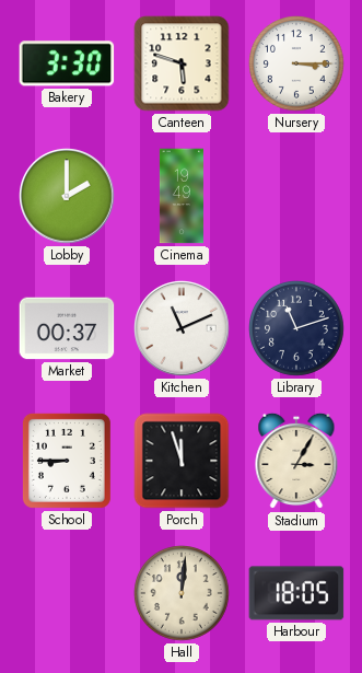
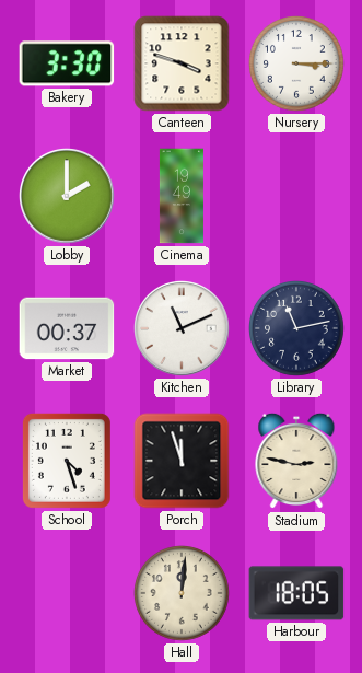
Canteen: 5:48 -> 3:48
Library: 11:12 -> 11:13
School: 8:45 -> 4:27
Stadium: 3:05 -> 2:47
